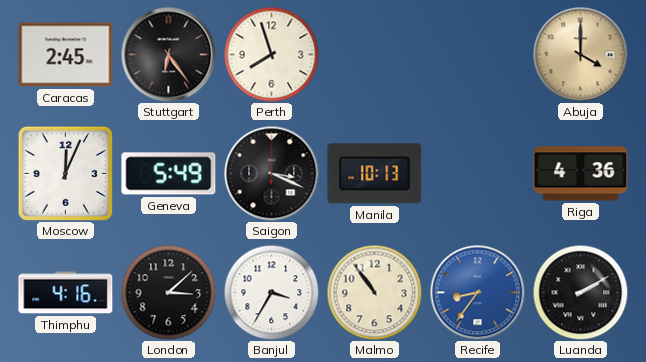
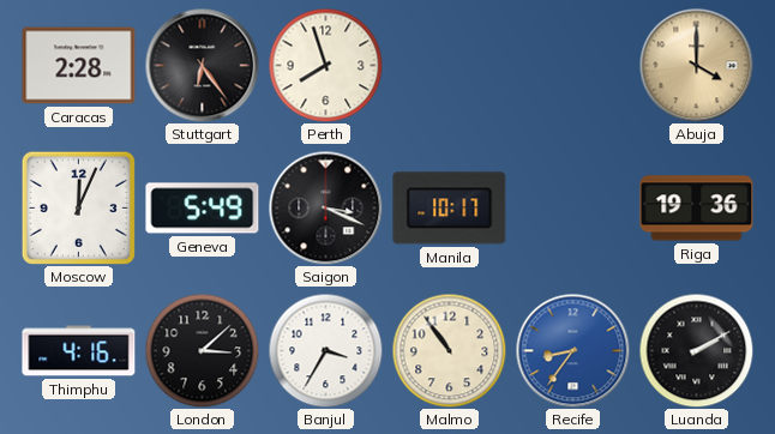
Caracas: 2:45 -> 2:28
Manila: 10:13 -> 10:17
Riga: 4:36 -> 19:36
